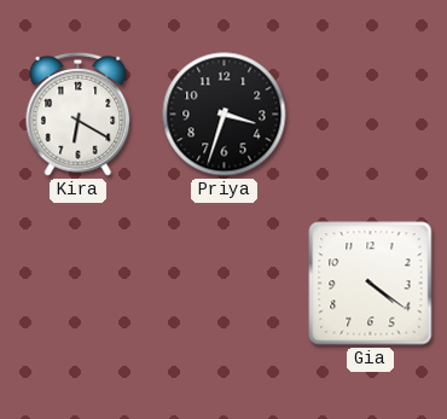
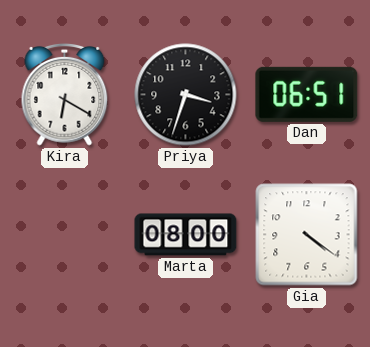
Dan: none -> 06:51
Marta: none -> 08:00
